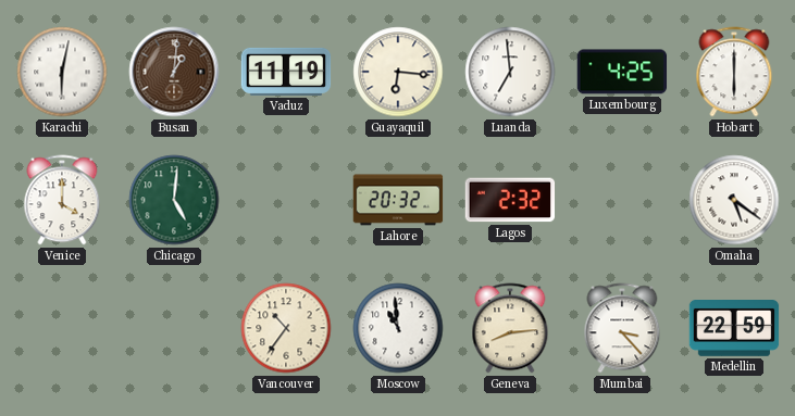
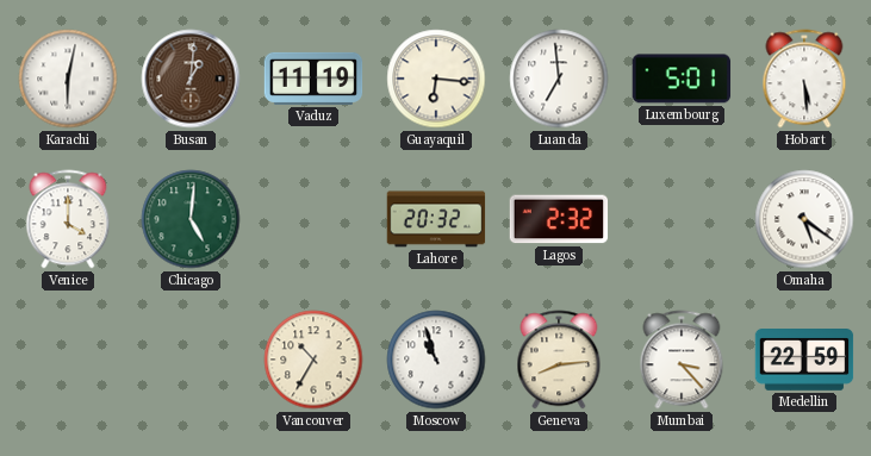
Luxembourg: 4:25 -> 5:01
Hobart: 6:00 -> 5:29
Vancouver: 10:36 -> 10:35
Moscow: 10:59 -> 10:57
